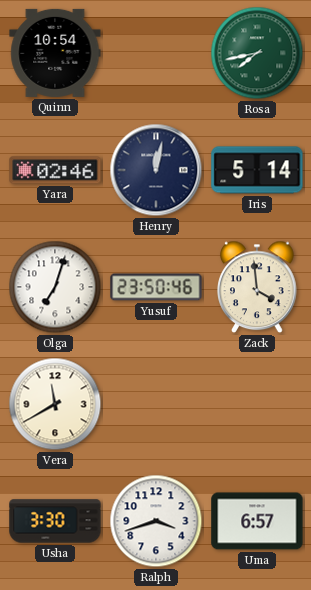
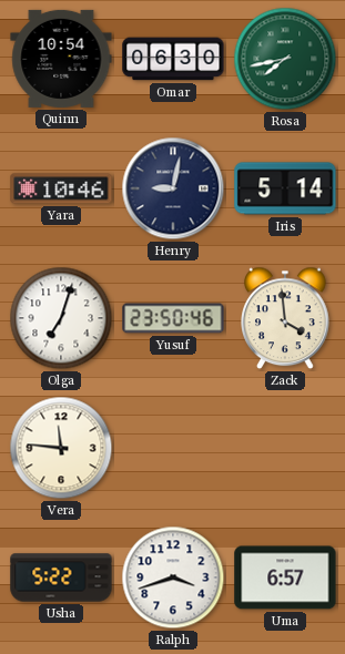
Omar: none -> 06:30
Yara: 02:46 -> 10:46
Henry: 12:02 -> 9:02
Vera: 11:40 -> 11:46
Usha: 3:30 -> 5:22
